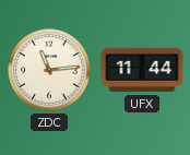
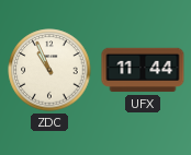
ZDC: 11:14 -> 10:56
